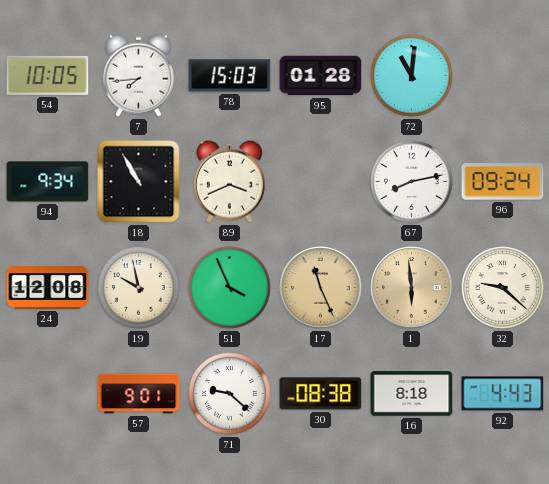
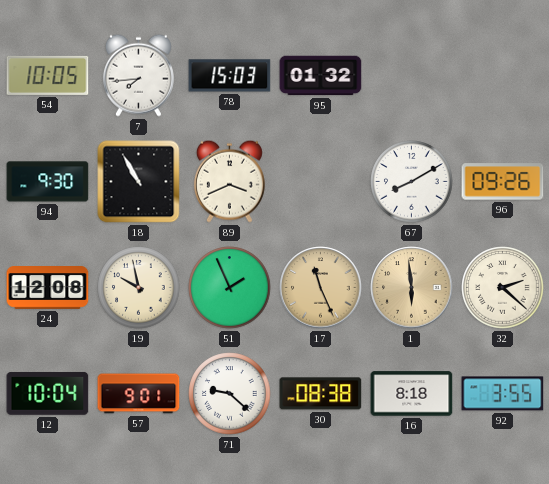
95: 01:28 -> 01:32
72: 11:01 -> none
94: 9:34 -> 9:30
67: 8:13 -> 8:10
96: 09:24 -> 09:26
51: 3:56 -> 1:56
32: 9:22 -> 2:22
12: none -> 10:04
92: 4:43 -> 3:55
